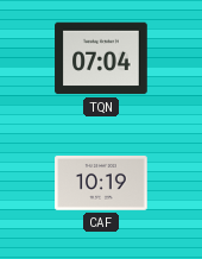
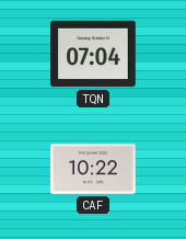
CAF: 10:19 -> 10:22
